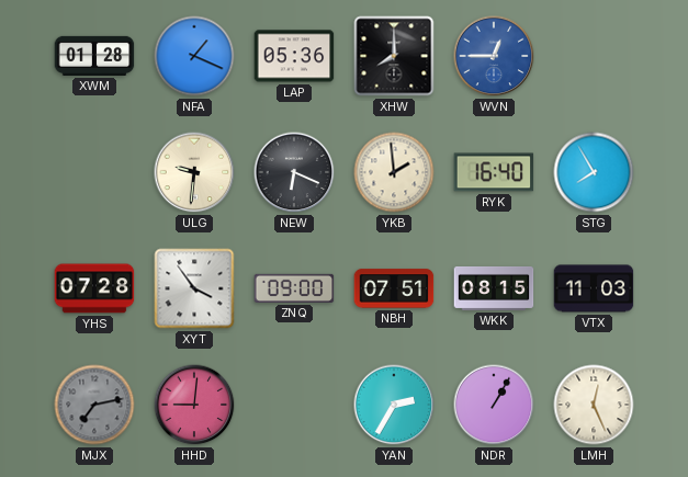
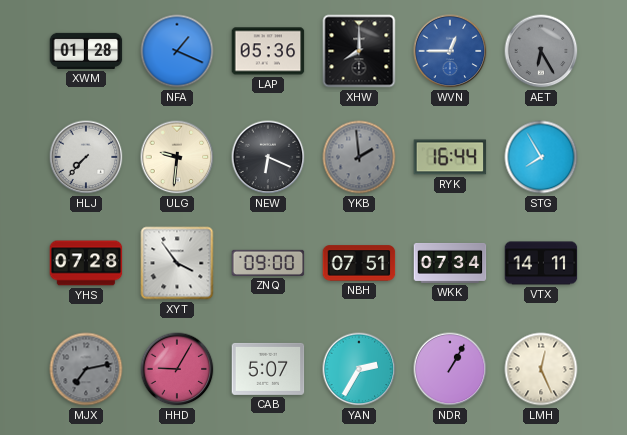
AET: none -> 6:25
HLJ: none -> 7:37
YKB dial: cream -> grey
RYK: 16:40 -> 16:44
WKK: 08:15 -> 07:34
VTX: 11:03 -> 14:11
HHD: 9:01 -> 9:05
CAB: none -> 5:07
